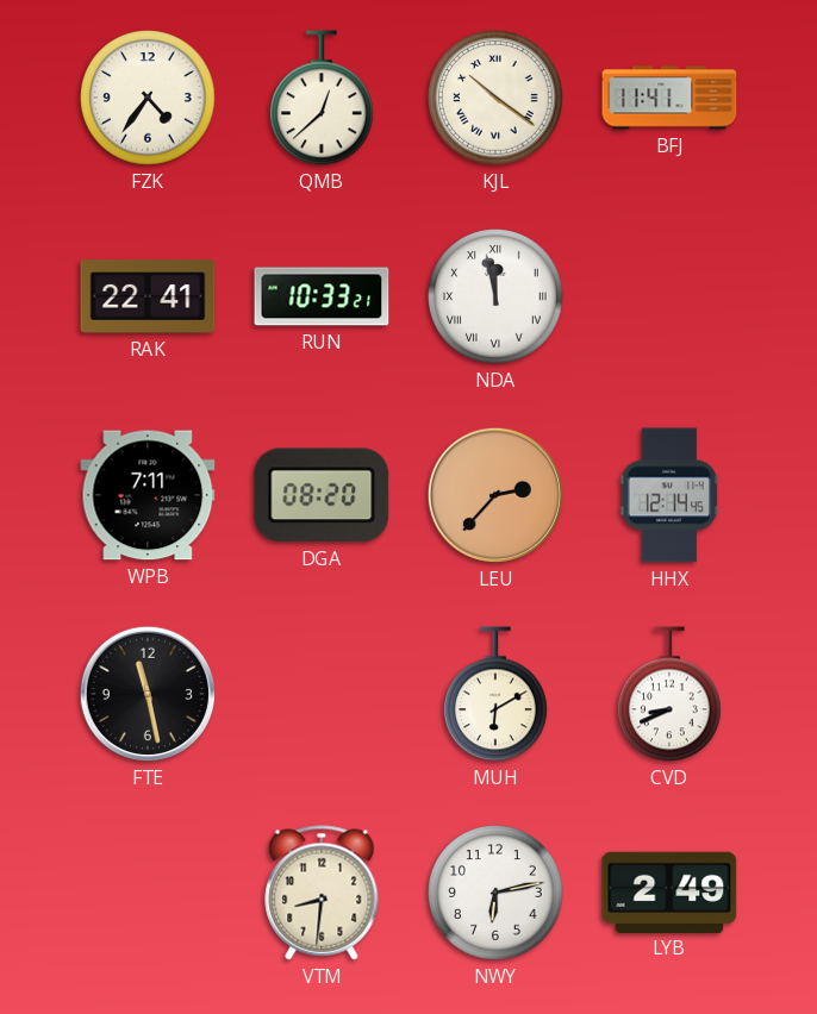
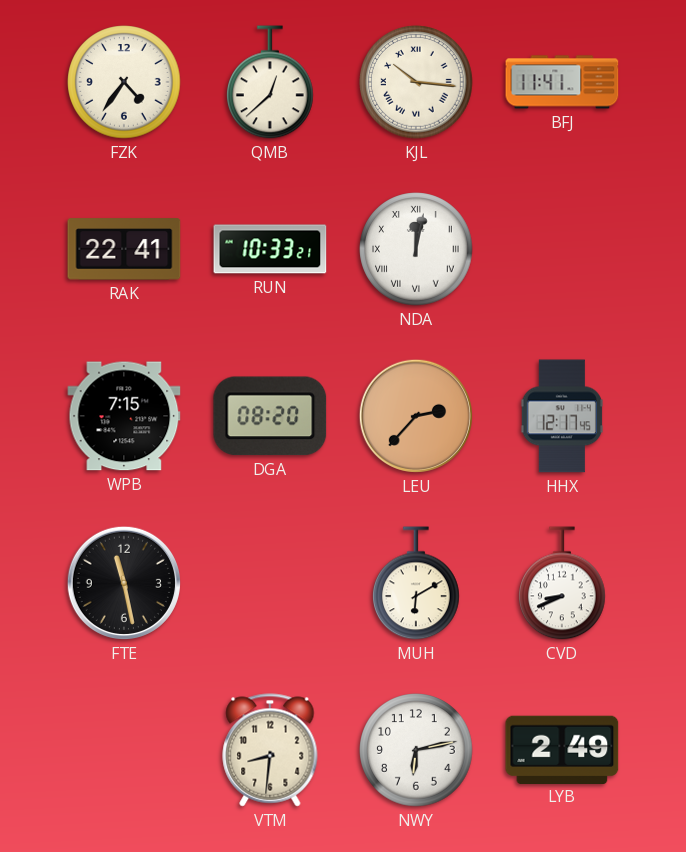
KJL: 10:21 -> 10:16
NDA: 11:58 -> 12:02
WPB: 7:11 -> 7:15
HHX: 12:14 -> 12:17
